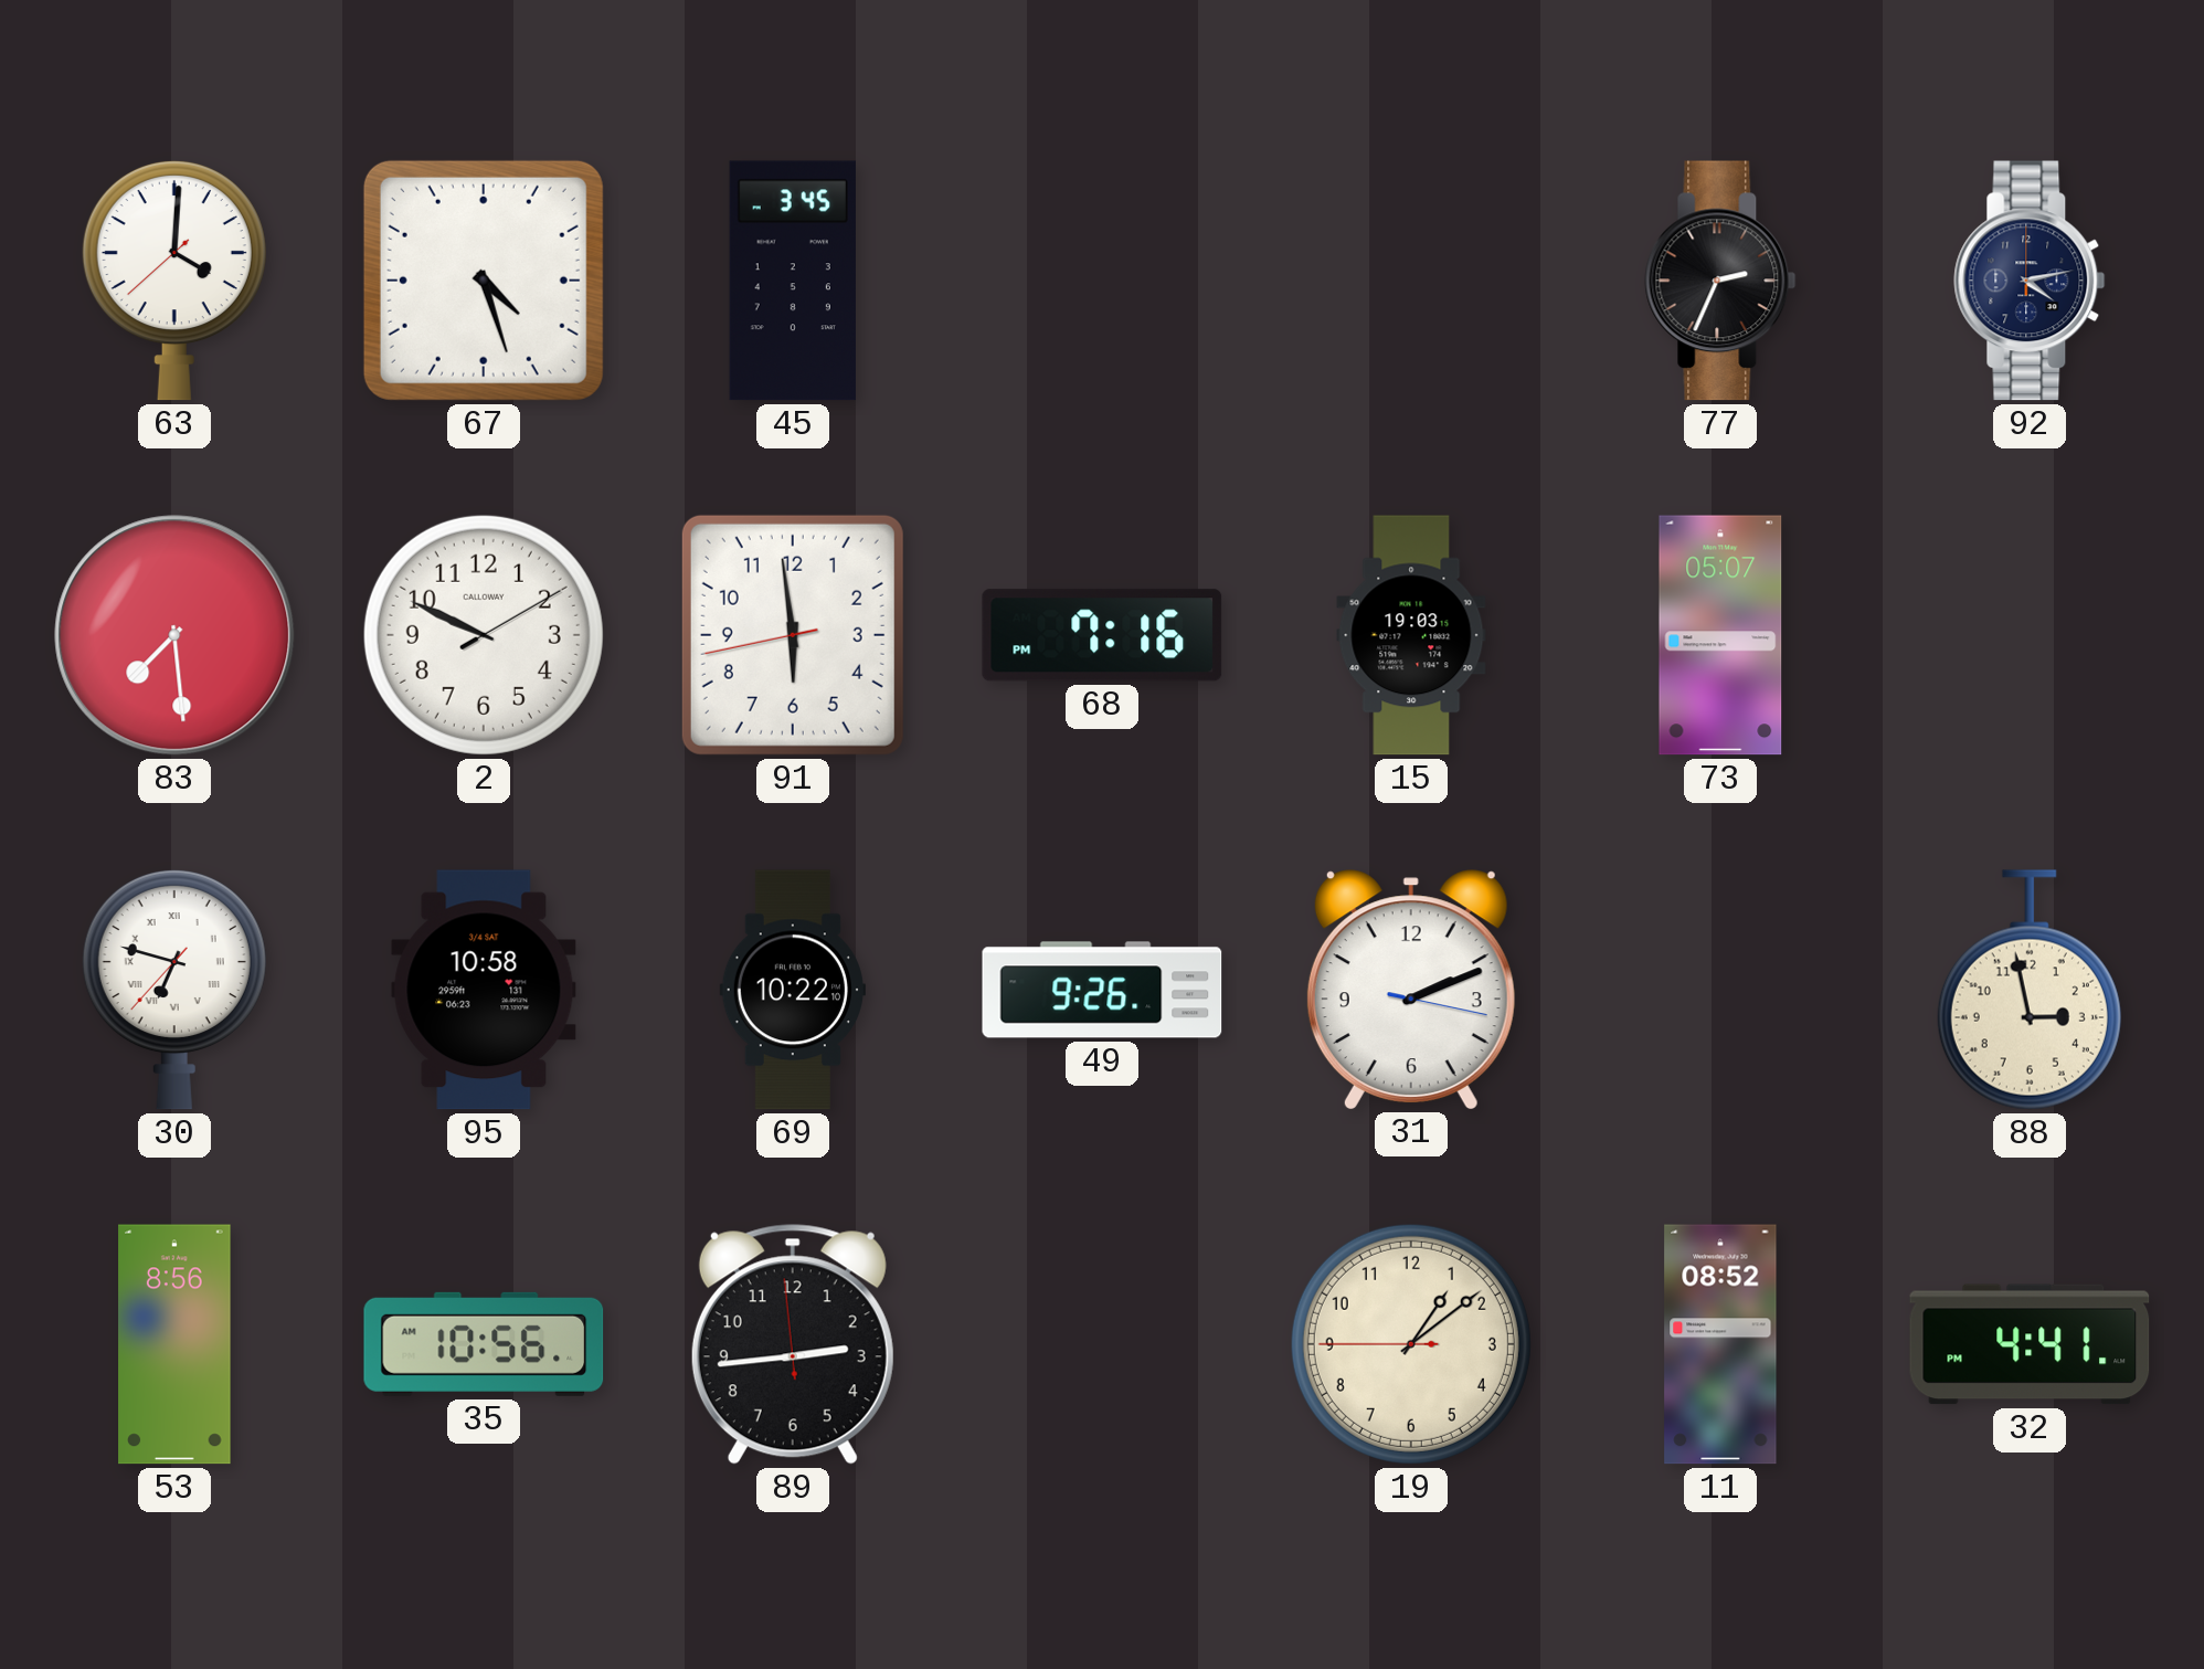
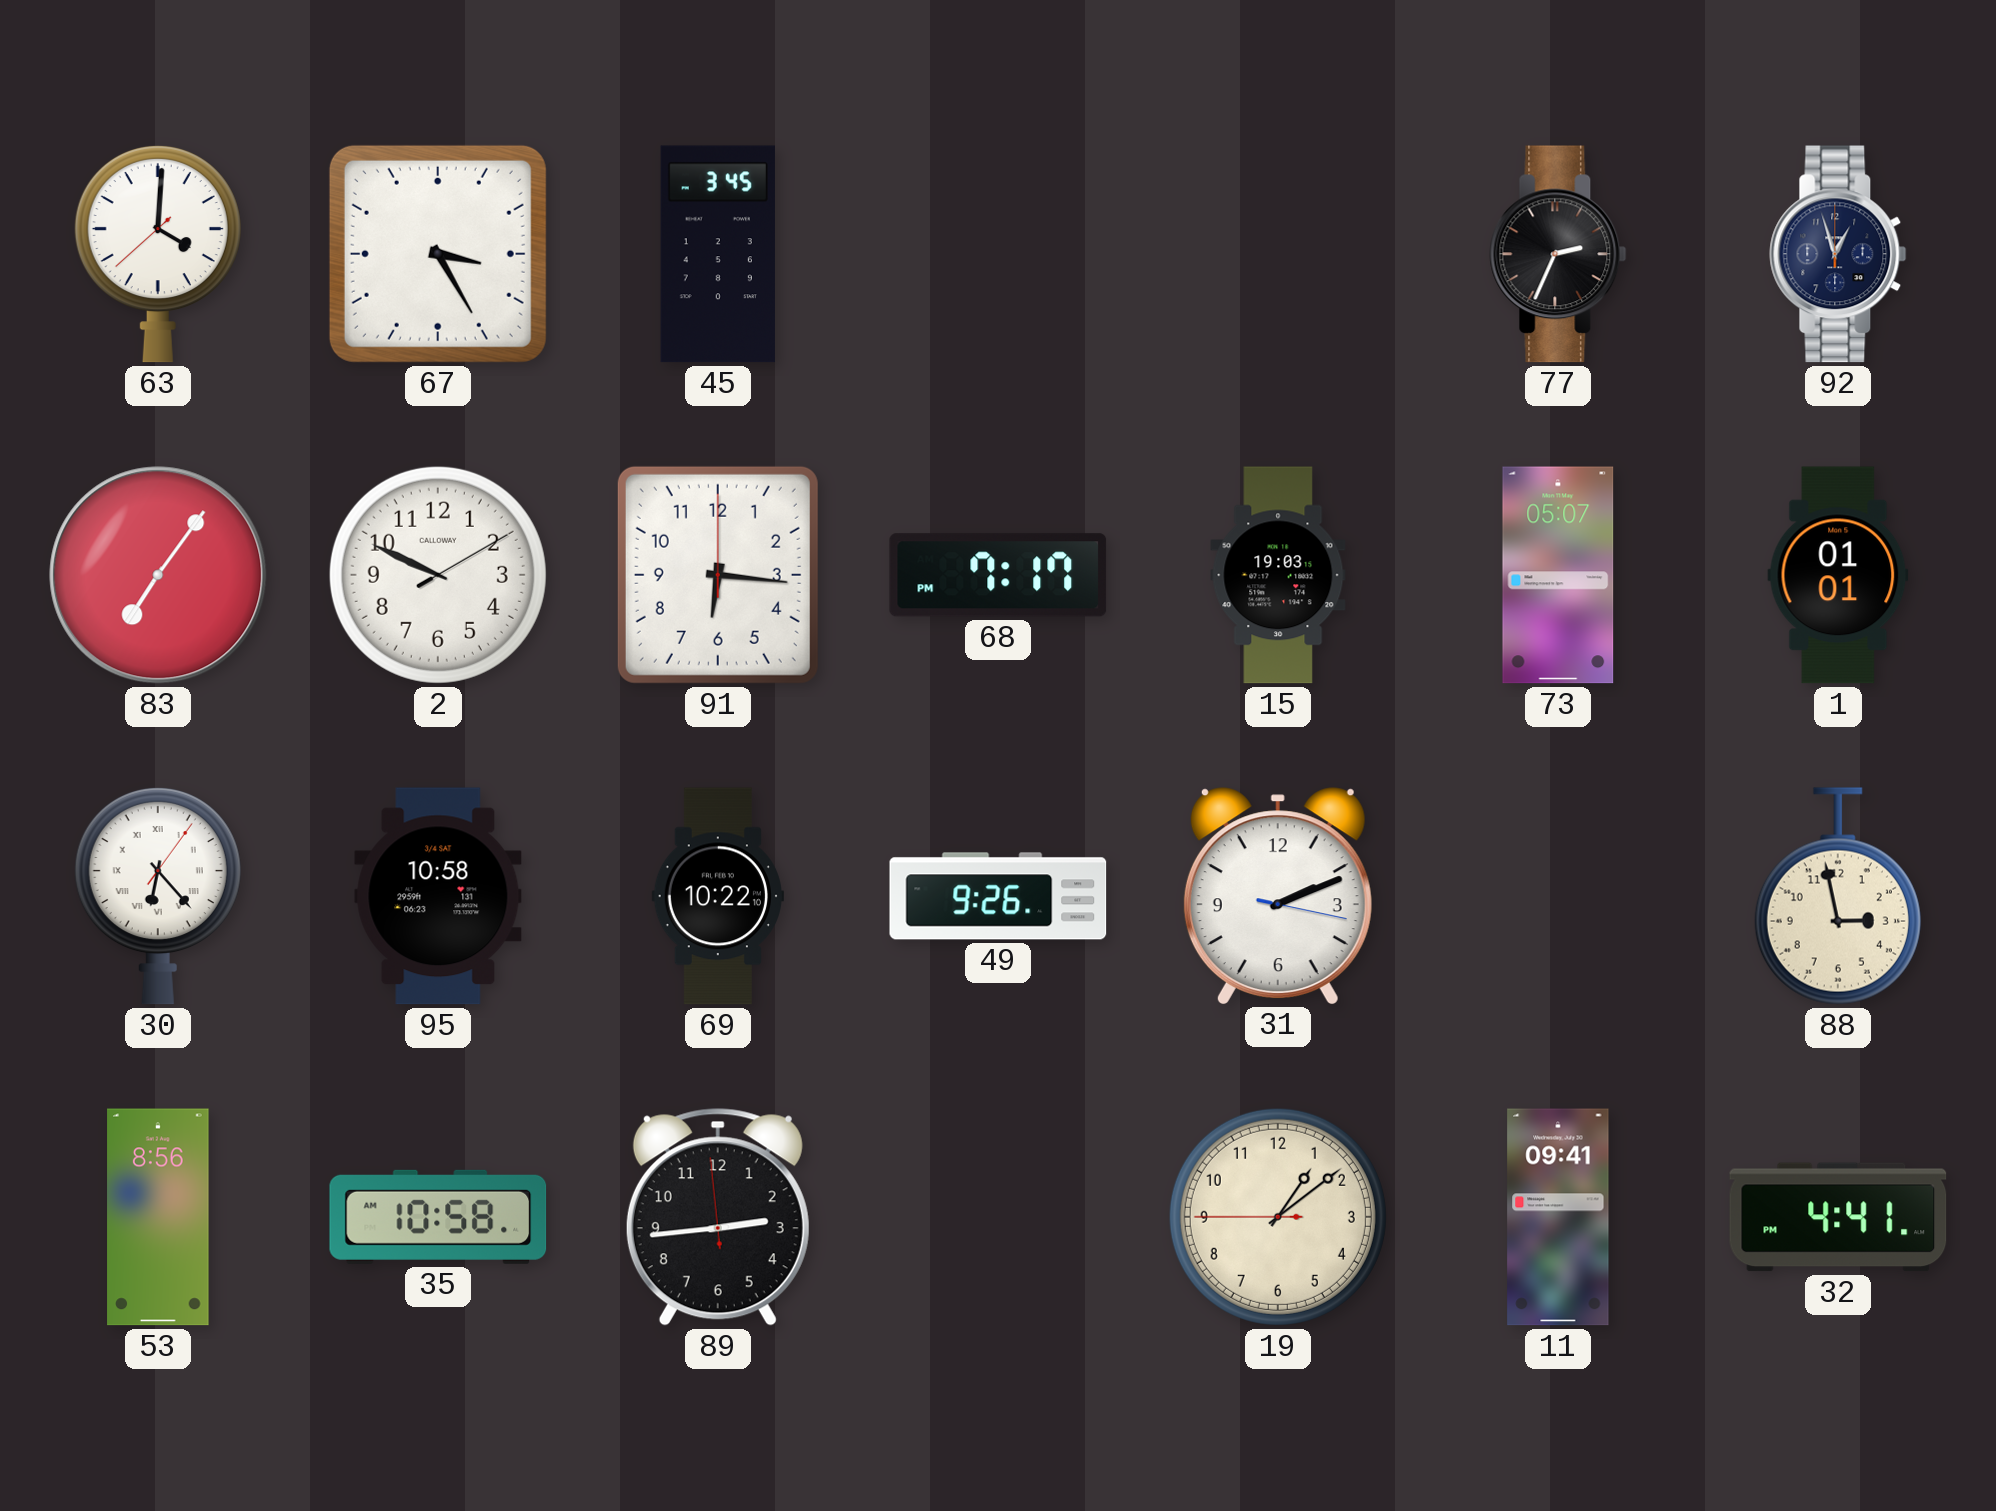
67: 4:27 -> 3:25
92: 4:13 -> 12:57
83: 7:29 -> 7:06
91: 5:58 -> 6:16
68: 7:16 -> 7:17
1: none -> 01:01
30: 6:47 -> 6:23
35: 10:56 -> 10:58
11: 08:52 -> 09:41
